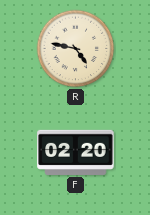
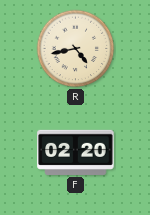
R: 4:47 -> 4:43
